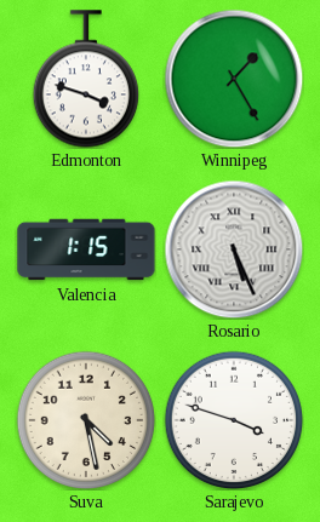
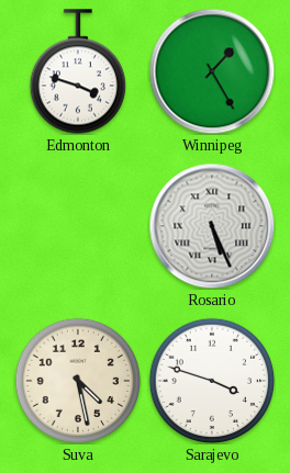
Valencia: 1:15 -> none
